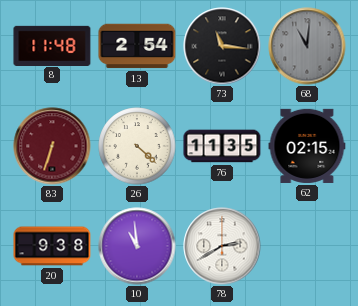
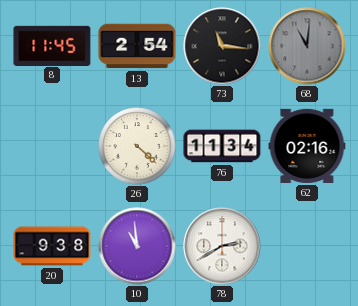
8: 11:48 -> 11:45
83: 6:33 -> none
76: 11:35 -> 11:34
62: 02:15 -> 02:16
